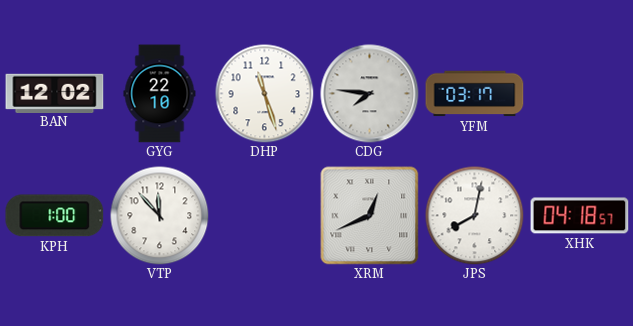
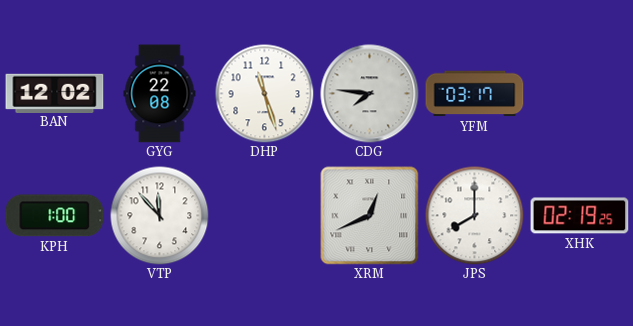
GYG: 22:10 -> 22:08
JPS: 8:02 -> 8:00
XHK: 04:18 -> 02:19
